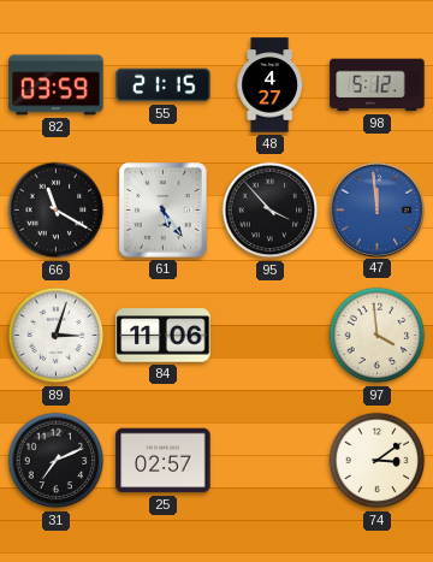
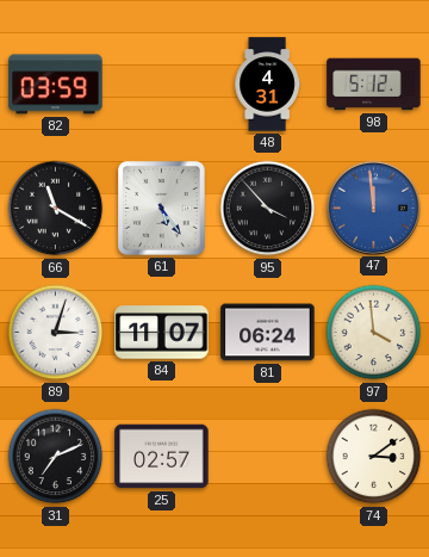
55: 21:15 -> none
48: 4:27 -> 4:31
84: 11:06 -> 11:07
81: none -> 06:24
